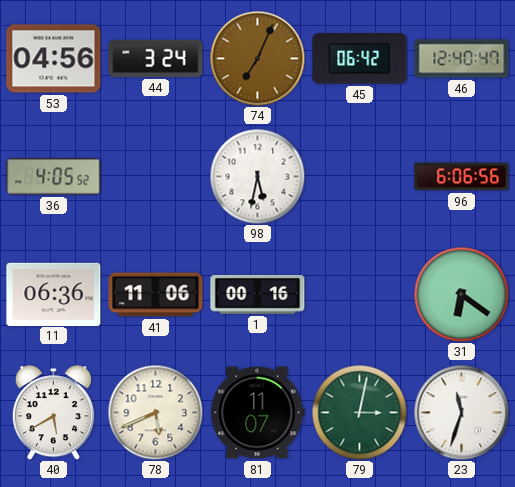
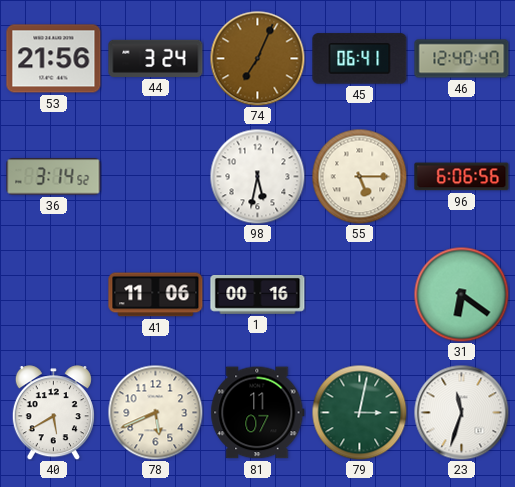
53: 04:56 -> 21:56
45: 06:42 -> 06:41
36: 4:05 -> 3:14
55: none -> 5:15
11: 06:36 -> none
